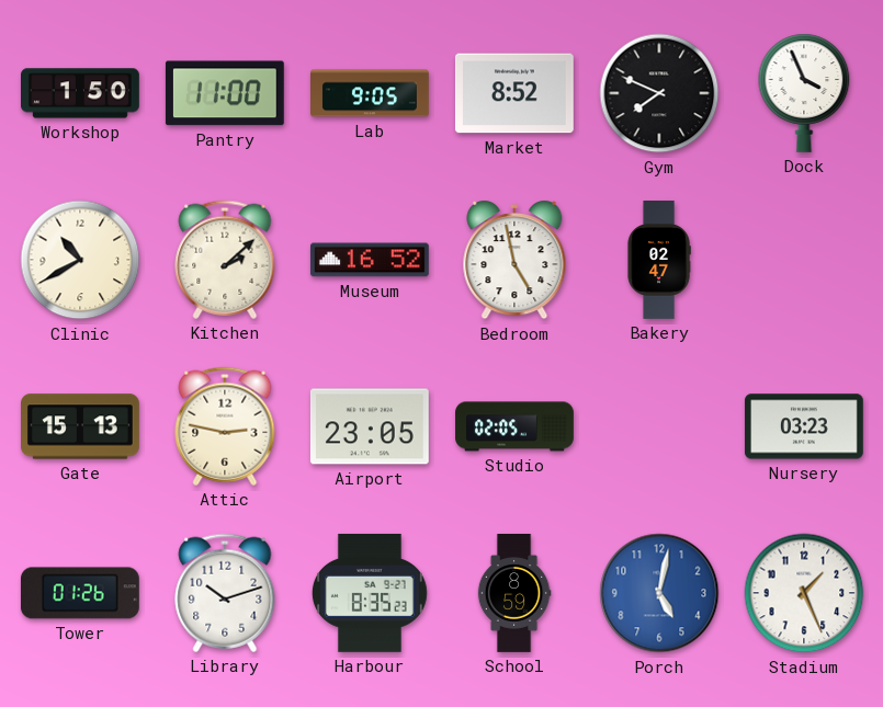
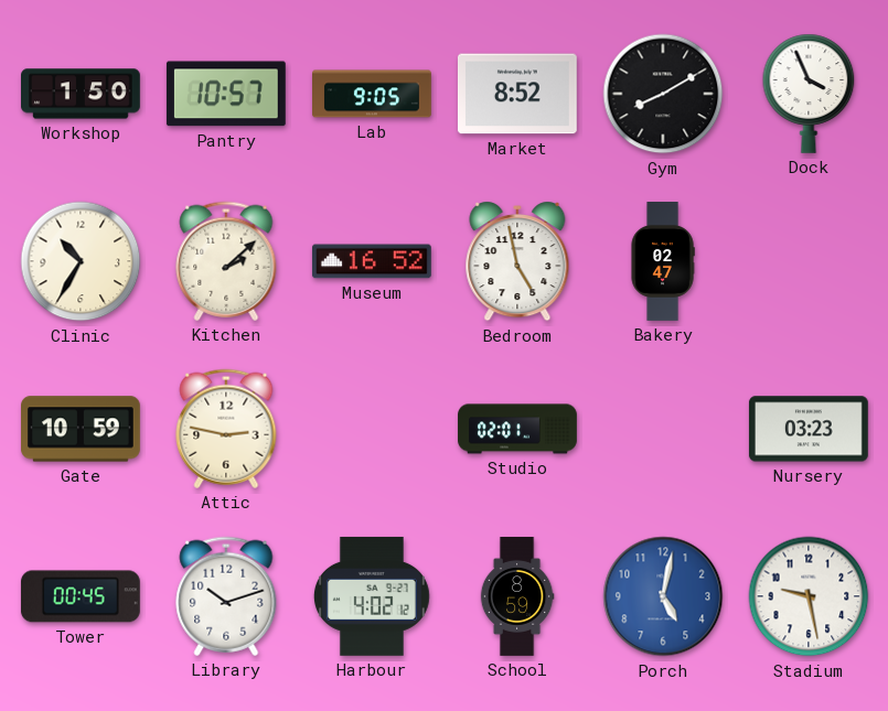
Pantry: 11:00 -> 10:57
Gym: 7:49 -> 8:10
Clinic: 10:40 -> 10:35
Gate: 15:13 -> 10:59
Airport: 23:05 -> none
Studio: 02:05 -> 02:01
Tower: 01:26 -> 00:45
Harbour: 8:35 -> 4:02
Stadium: 1:26 -> 9:28
